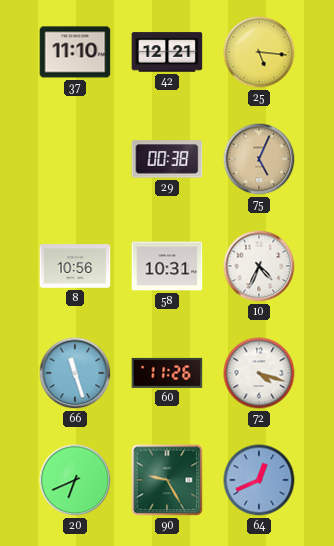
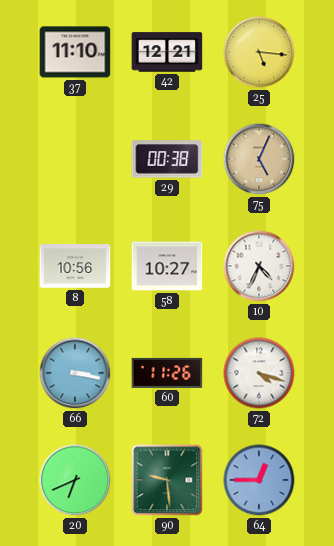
58: 10:31 -> 10:27
66: 11:27 -> 3:17
90: 9:25 -> 9:29
64: 12:41 -> 12:45
